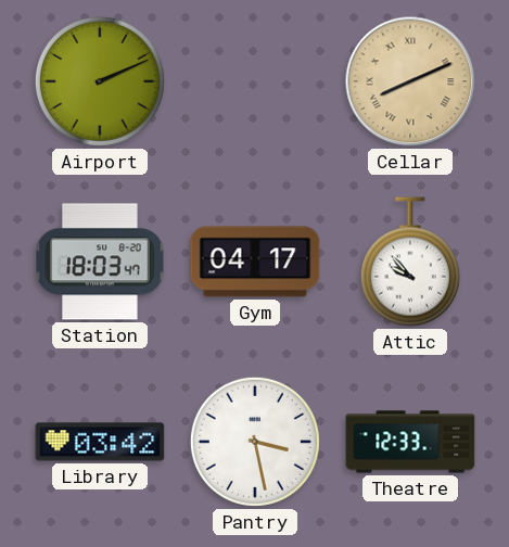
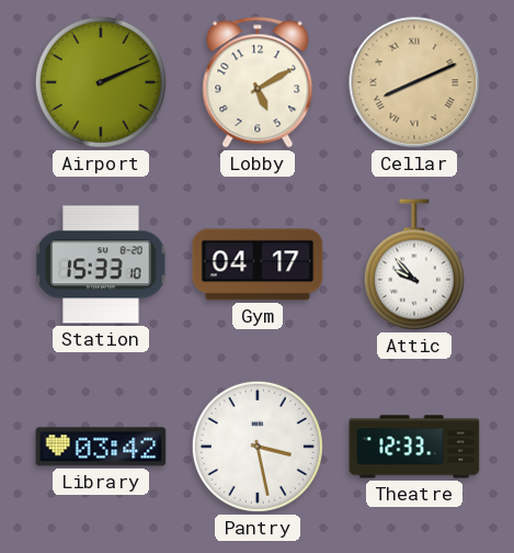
Lobby: none -> 5:10
Station: 18:03 -> 15:33
